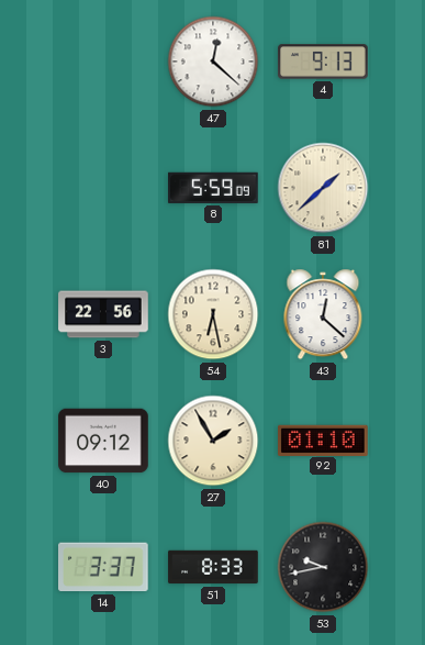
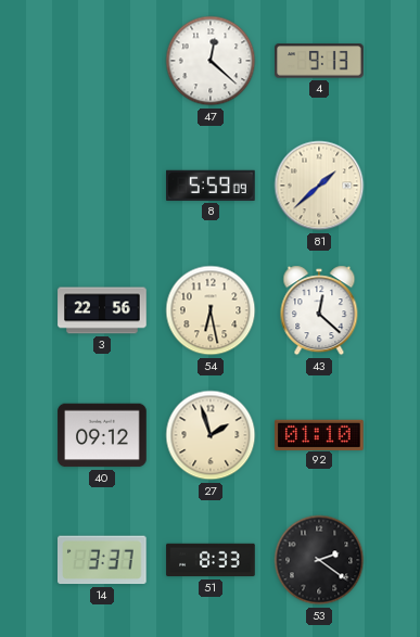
27: 1:55 -> 1:57
53: 9:43 -> 2:21
